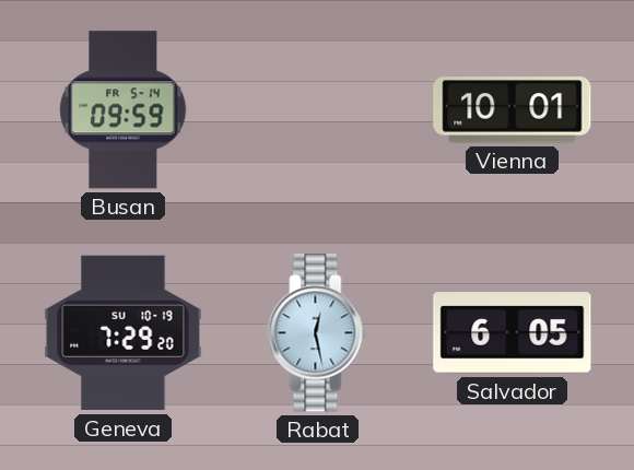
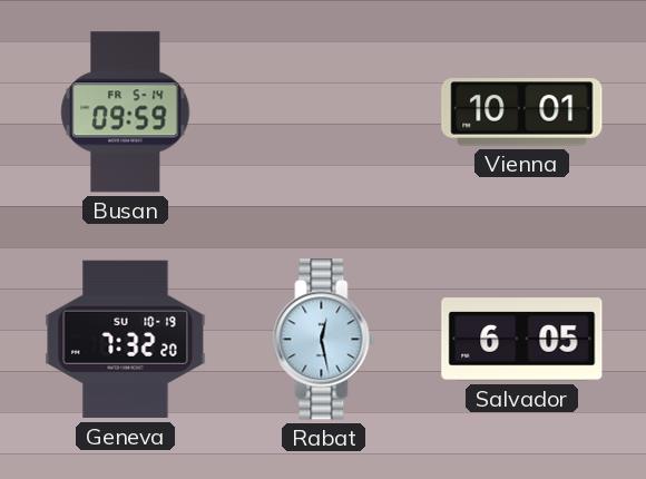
Geneva: 7:29 -> 7:32
